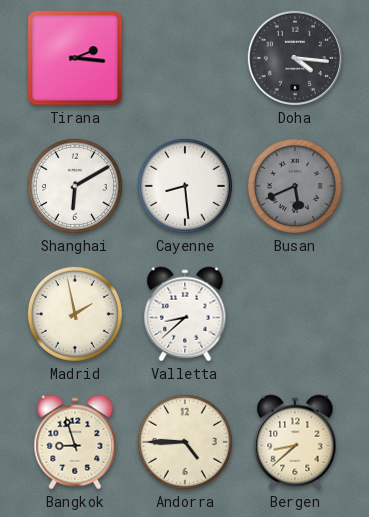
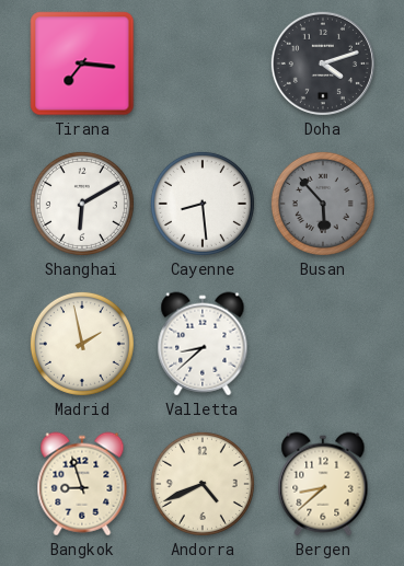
Tirana: 2:16 -> 7:16
Doha: 4:16 -> 4:12
Busan: 5:41 -> 5:53
Andorra: 4:45 -> 4:41
